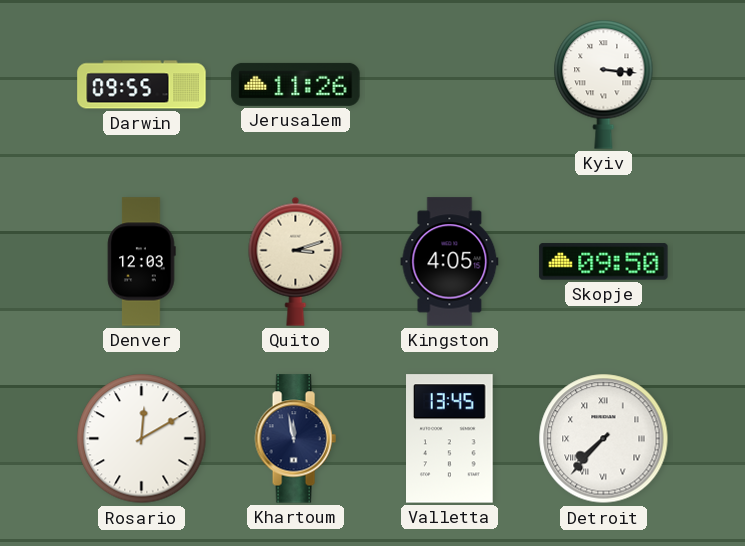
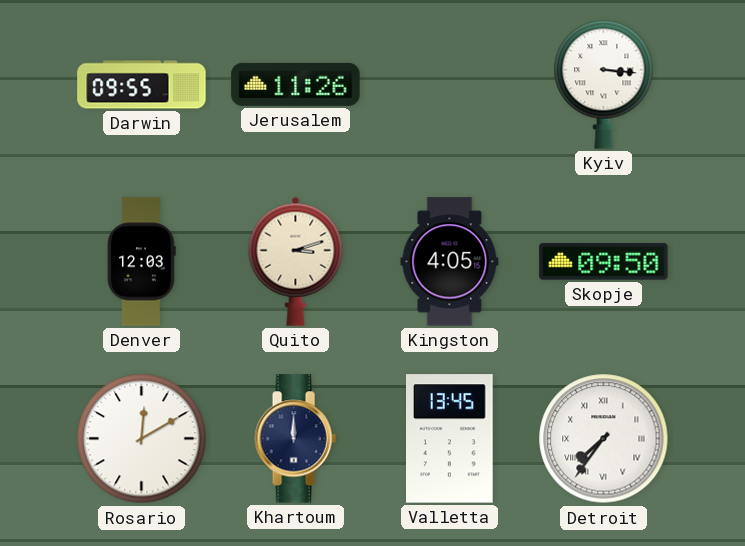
Khartoum: 11:58 -> 12:00
Detroit: 7:37 -> 7:36
